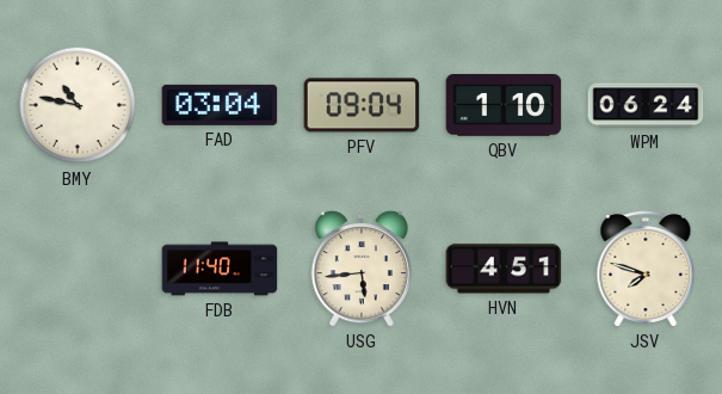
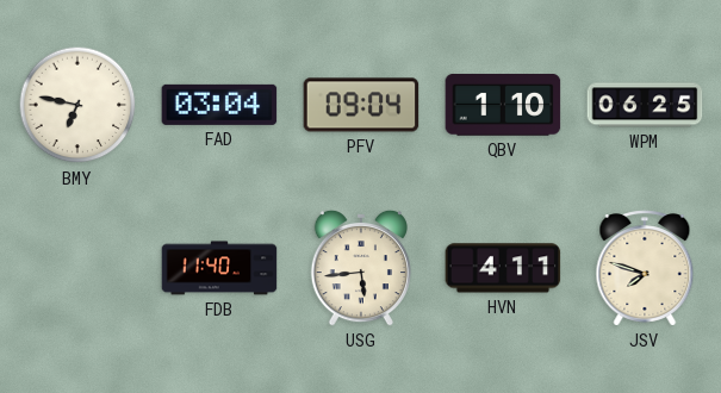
BMY: 10:47 -> 6:47
WPM: 06:24 -> 06:25
HVN: 4:51 -> 4:11
